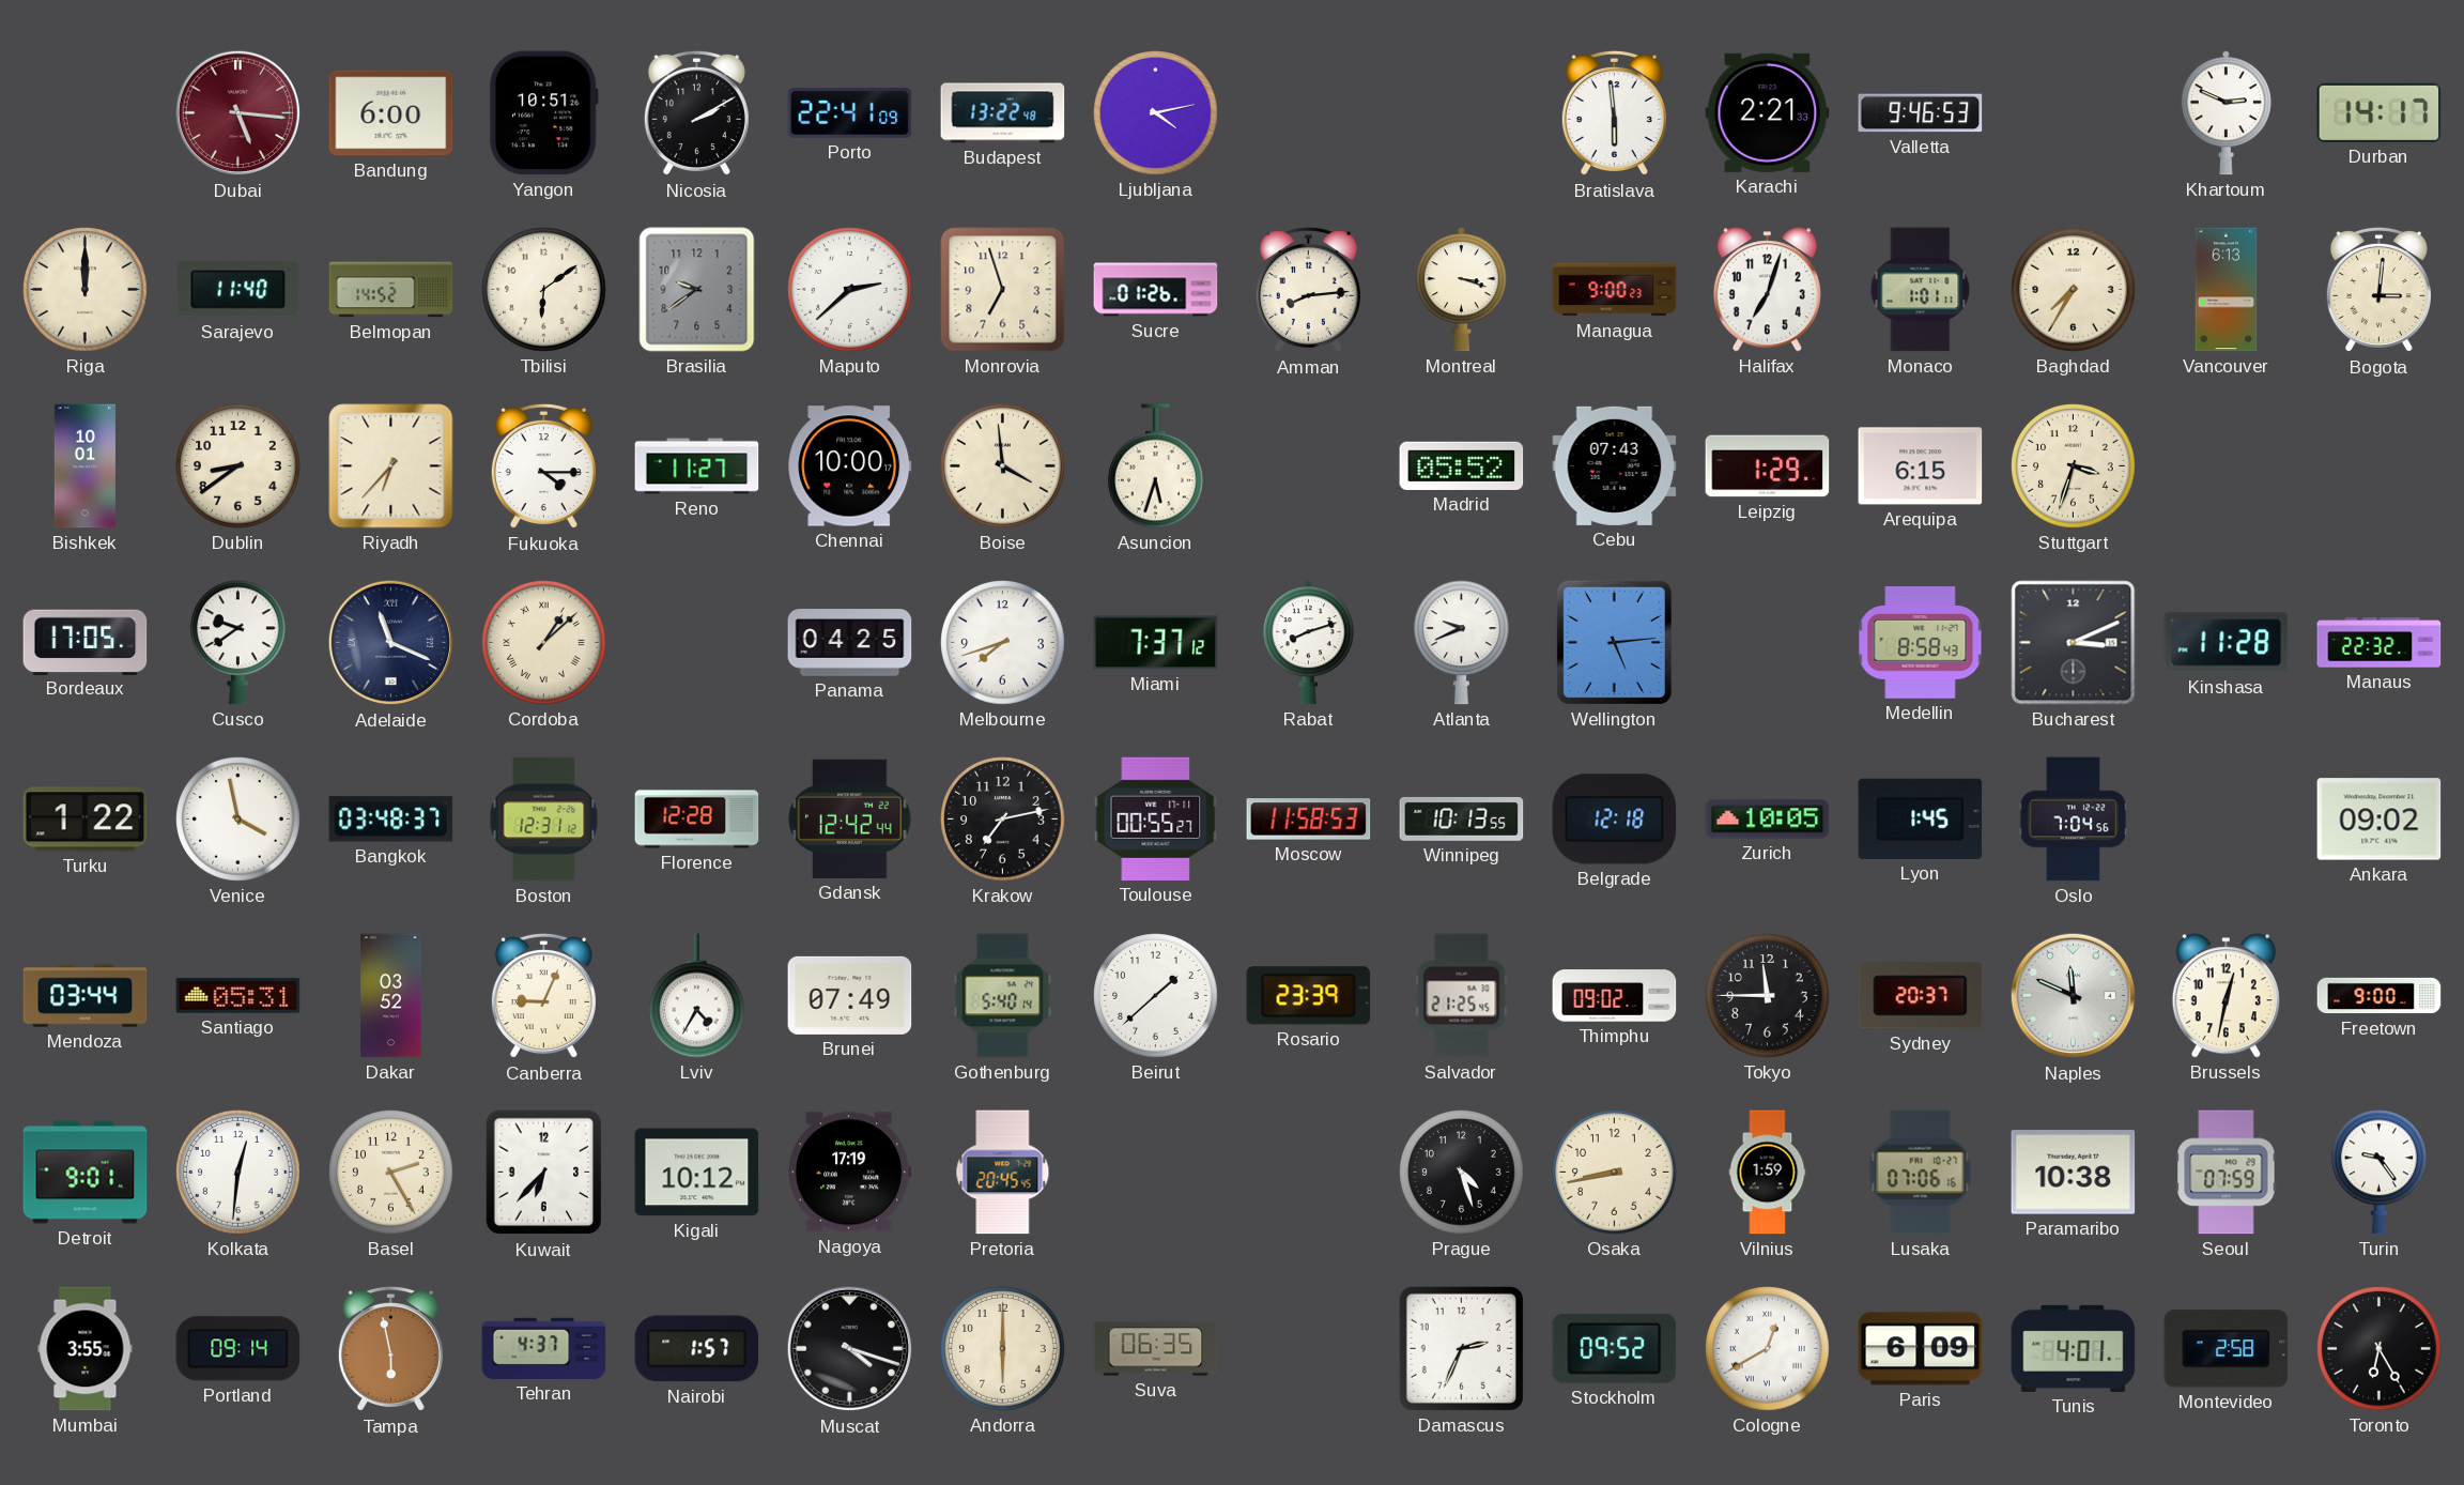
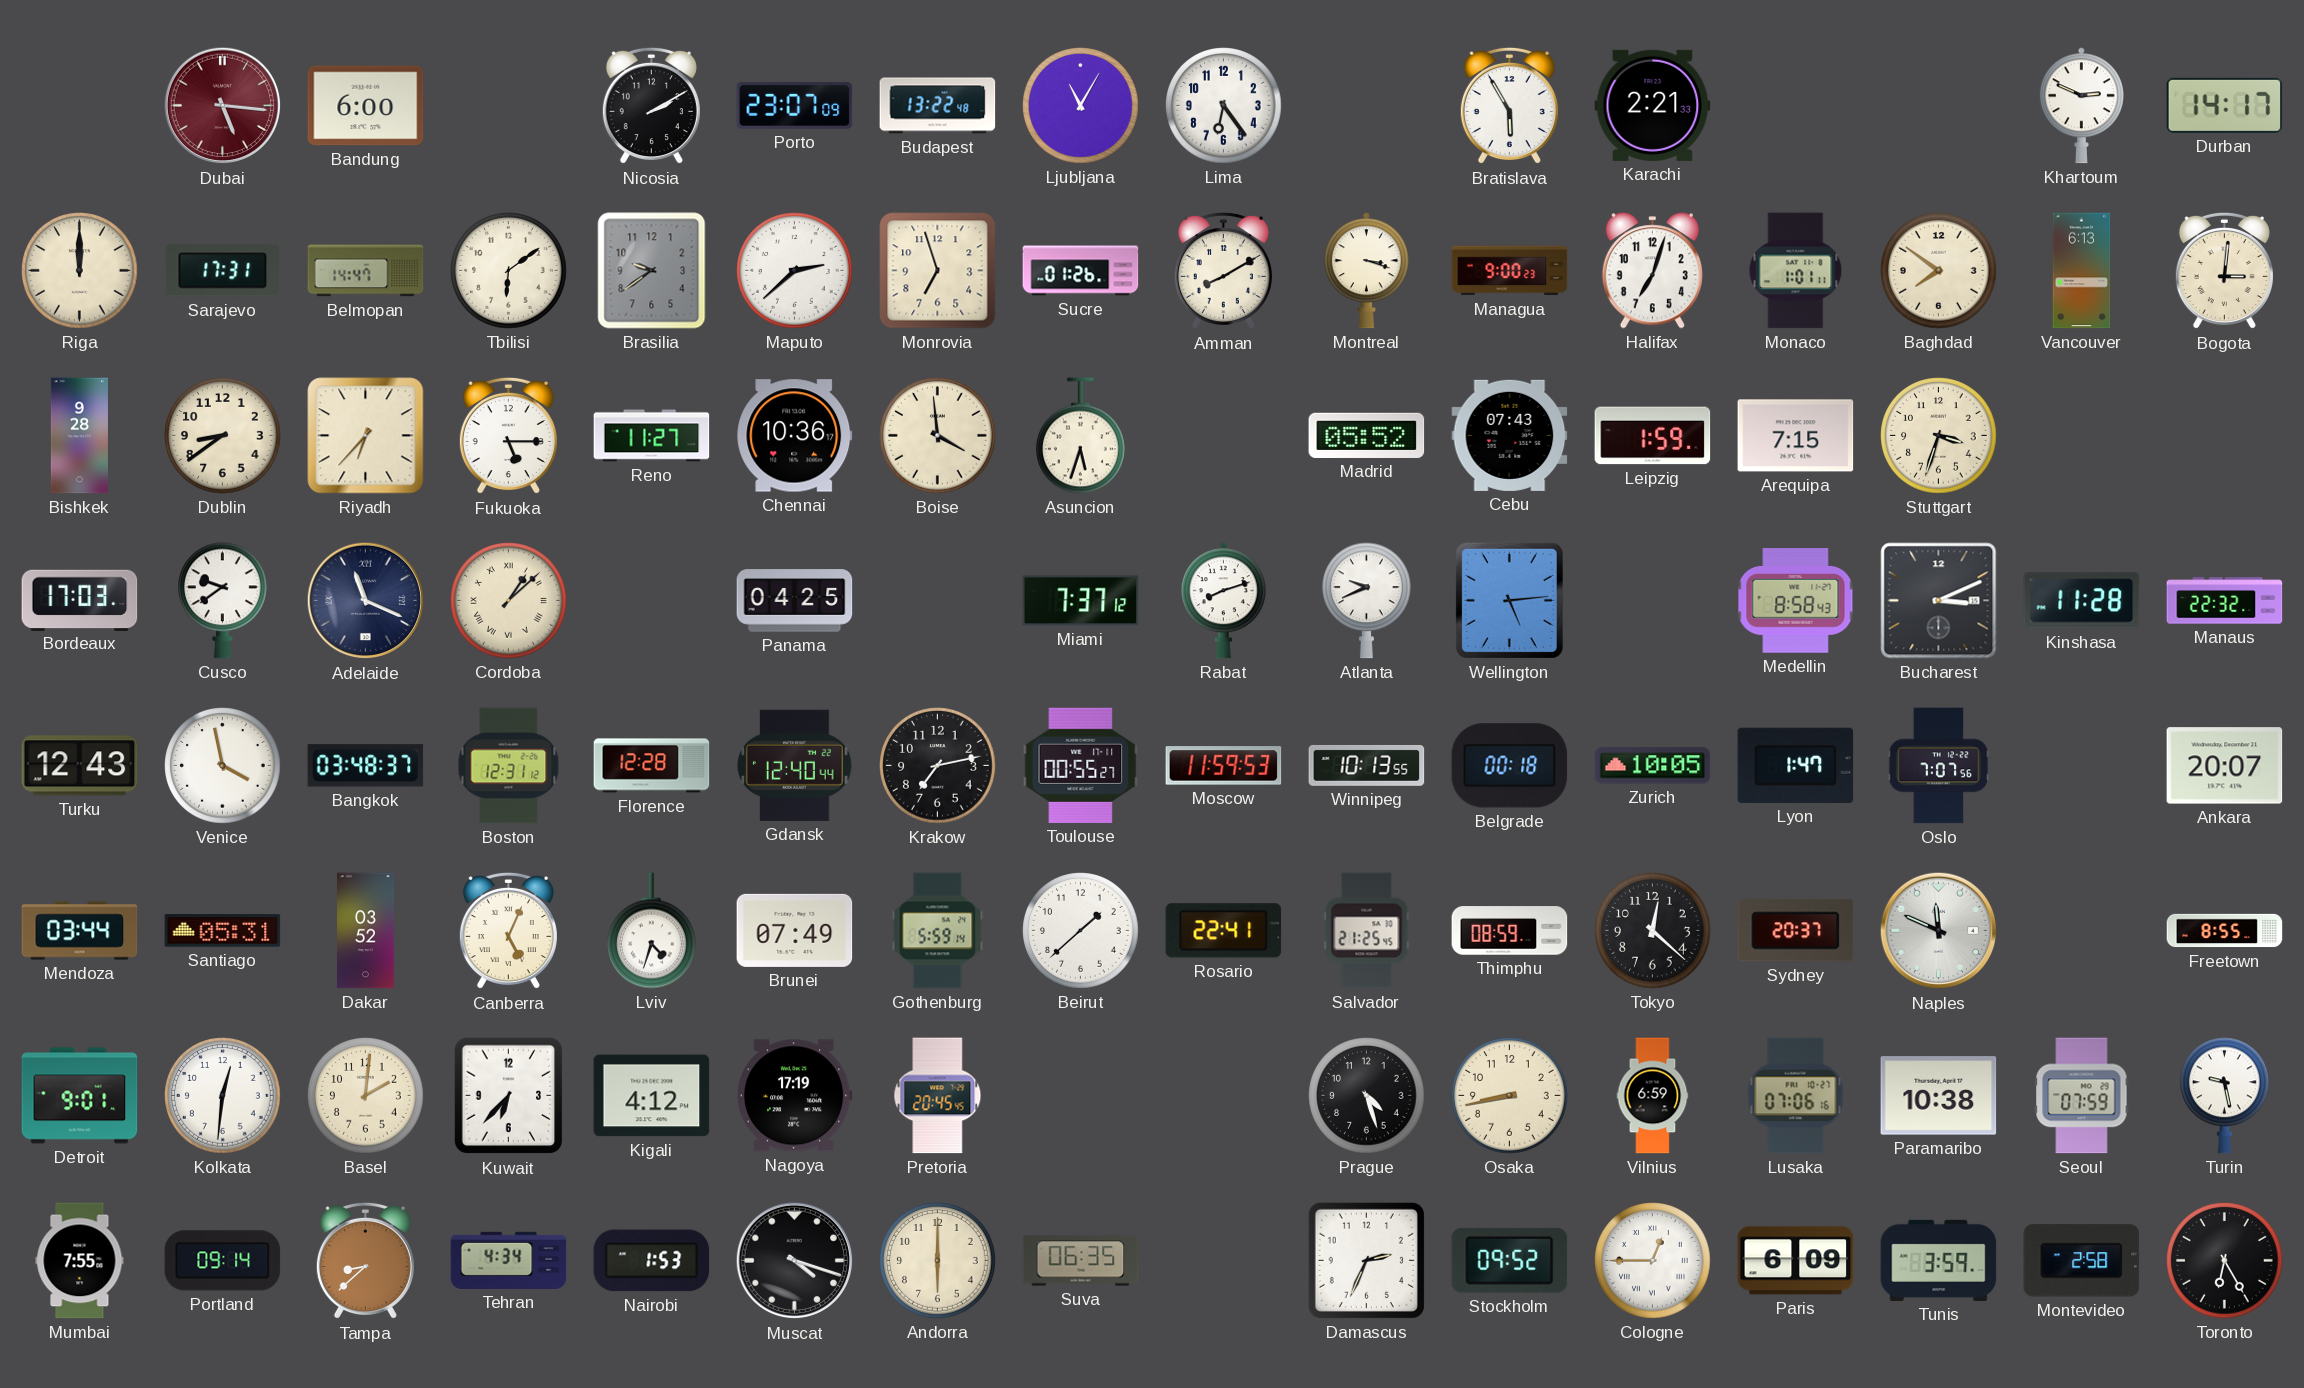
Yangon: 10:51 -> none
Porto: 22:41 -> 23:07
Ljubljana: 4:13 -> 11:05
Lima: none -> 6:24
Bratislava: 5:59 -> 5:55
Valletta: 9:46 -> none
Sarajevo: 11:40 -> 17:31
Belmopan: 14:52 -> 14:47
Amman: 8:14 -> 8:10
Baghdad: 7:35 -> 7:51
Bishkek: 10:01 -> 9:28
Fukuoka: 4:15 -> 5:15
Chennai: 10:00 -> 10:36
Leipzig: 1:29 -> 1:59
Arequipa: 6:15 -> 7:15
Bordeaux: 17:05 -> 17:03
Melbourne: 7:42 -> none
Turku: 1:22 -> 12:43
Gdansk: 12:42 -> 12:40
Moscow: 11:58 -> 11:59
Belgrade: 12:18 -> 00:18
Lyon: 1:45 -> 1:47
Oslo: 7:04 -> 7:07
Ankara: 09:02 -> 20:07
Canberra: 9:04 -> 5:04
Lviv: 4:35 -> 4:33
Gothenburg: 5:40 -> 5:59
Rosario: 23:39 -> 22:41
Thimphu: 09:02 -> 08:59
Tokyo: 11:45 -> 12:22
Brussels: 12:32 -> none
Freetown: 9:00 -> 8:55
Basel: 2:25 -> 2:01
Kigali: 10:12 -> 4:12
Vilnius: 1:59 -> 6:59
Turin: 9:24 -> 9:28
Mumbai: 3:55 -> 7:55
Tampa: 5:58 -> 8:38
Tehran: 4:37 -> 4:34
Nairobi: 1:57 -> 1:53
Cologne: 12:40 -> 12:45
Tunis: 4:01 -> 3:59
